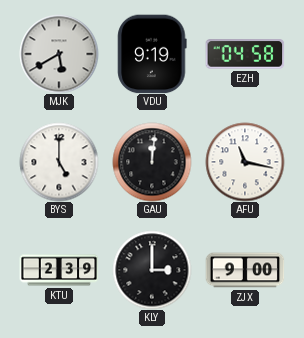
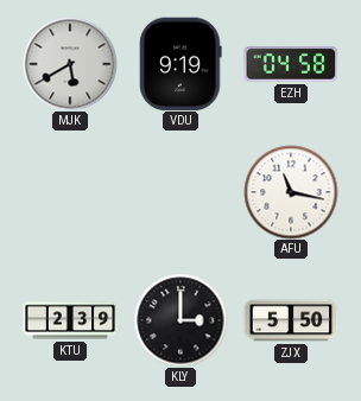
BYS: 5:00 -> none
GAU: 12:01 -> none
ZJX: 9:00 -> 5:50
